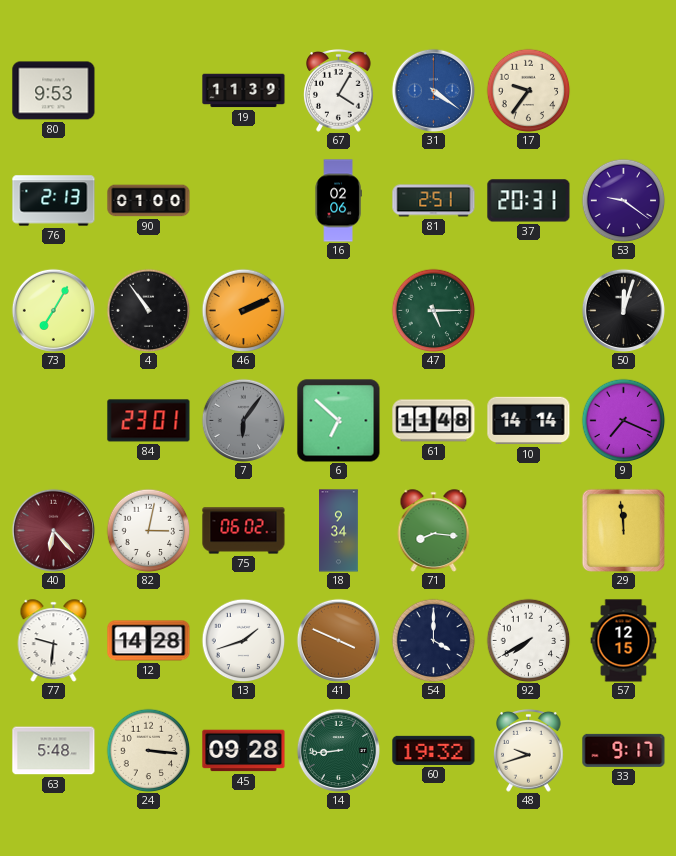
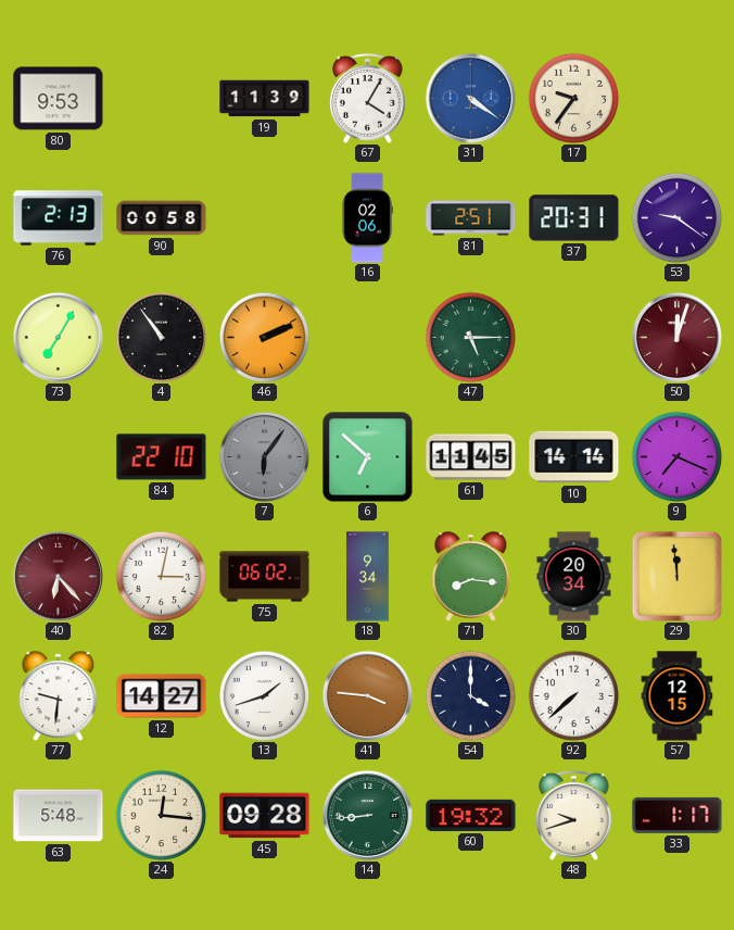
90: 01:00 -> 00:58
50 dial: black -> burgundy
84: 23:01 -> 22:10
61: 11:48 -> 11:45
30: none -> 20:34
12: 14:28 -> 14:27
41: 3:49 -> 3:46
92: 7:40 -> 7:38
24: 3:16 -> 12:16
33: 9:17 -> 1:17
